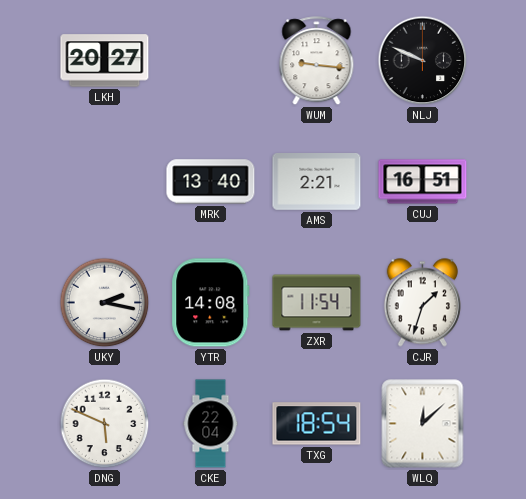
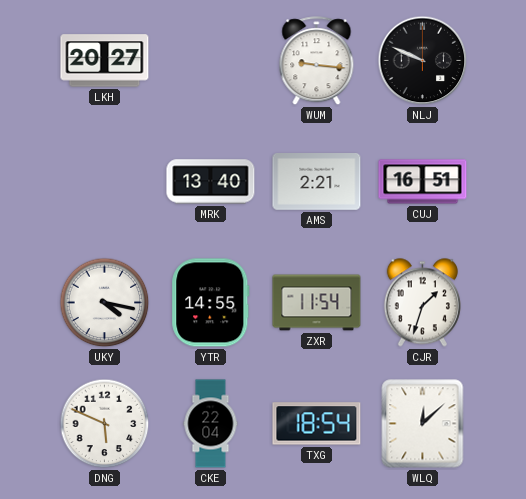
UKY: 2:17 -> 4:17
YTR: 14:08 -> 14:55
